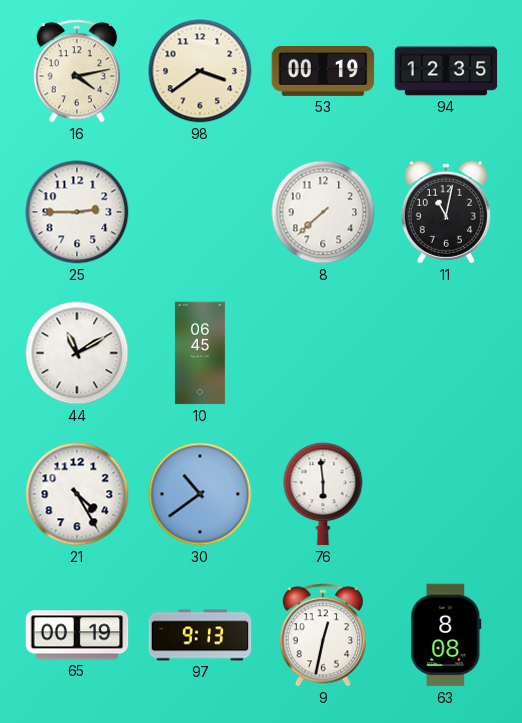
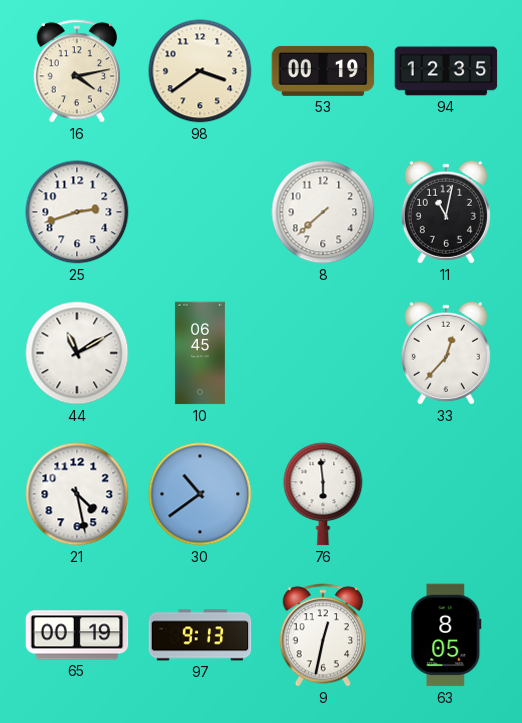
25: 2:45 -> 2:42
33: none -> 12:37
21: 4:25 -> 4:28
63: 8:08 -> 8:05
